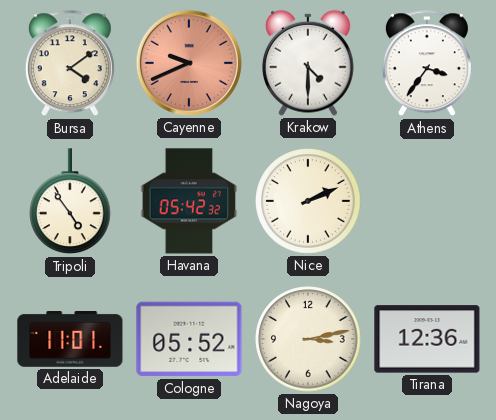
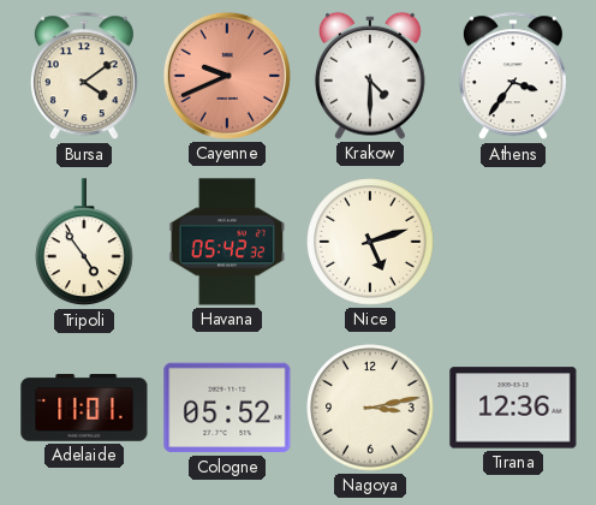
Nice: 2:11 -> 5:12
